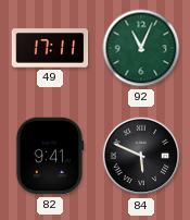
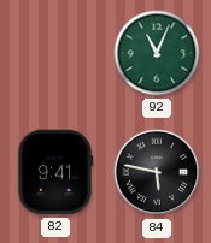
49: 17:11 -> none
84: 5:49 -> 5:47
